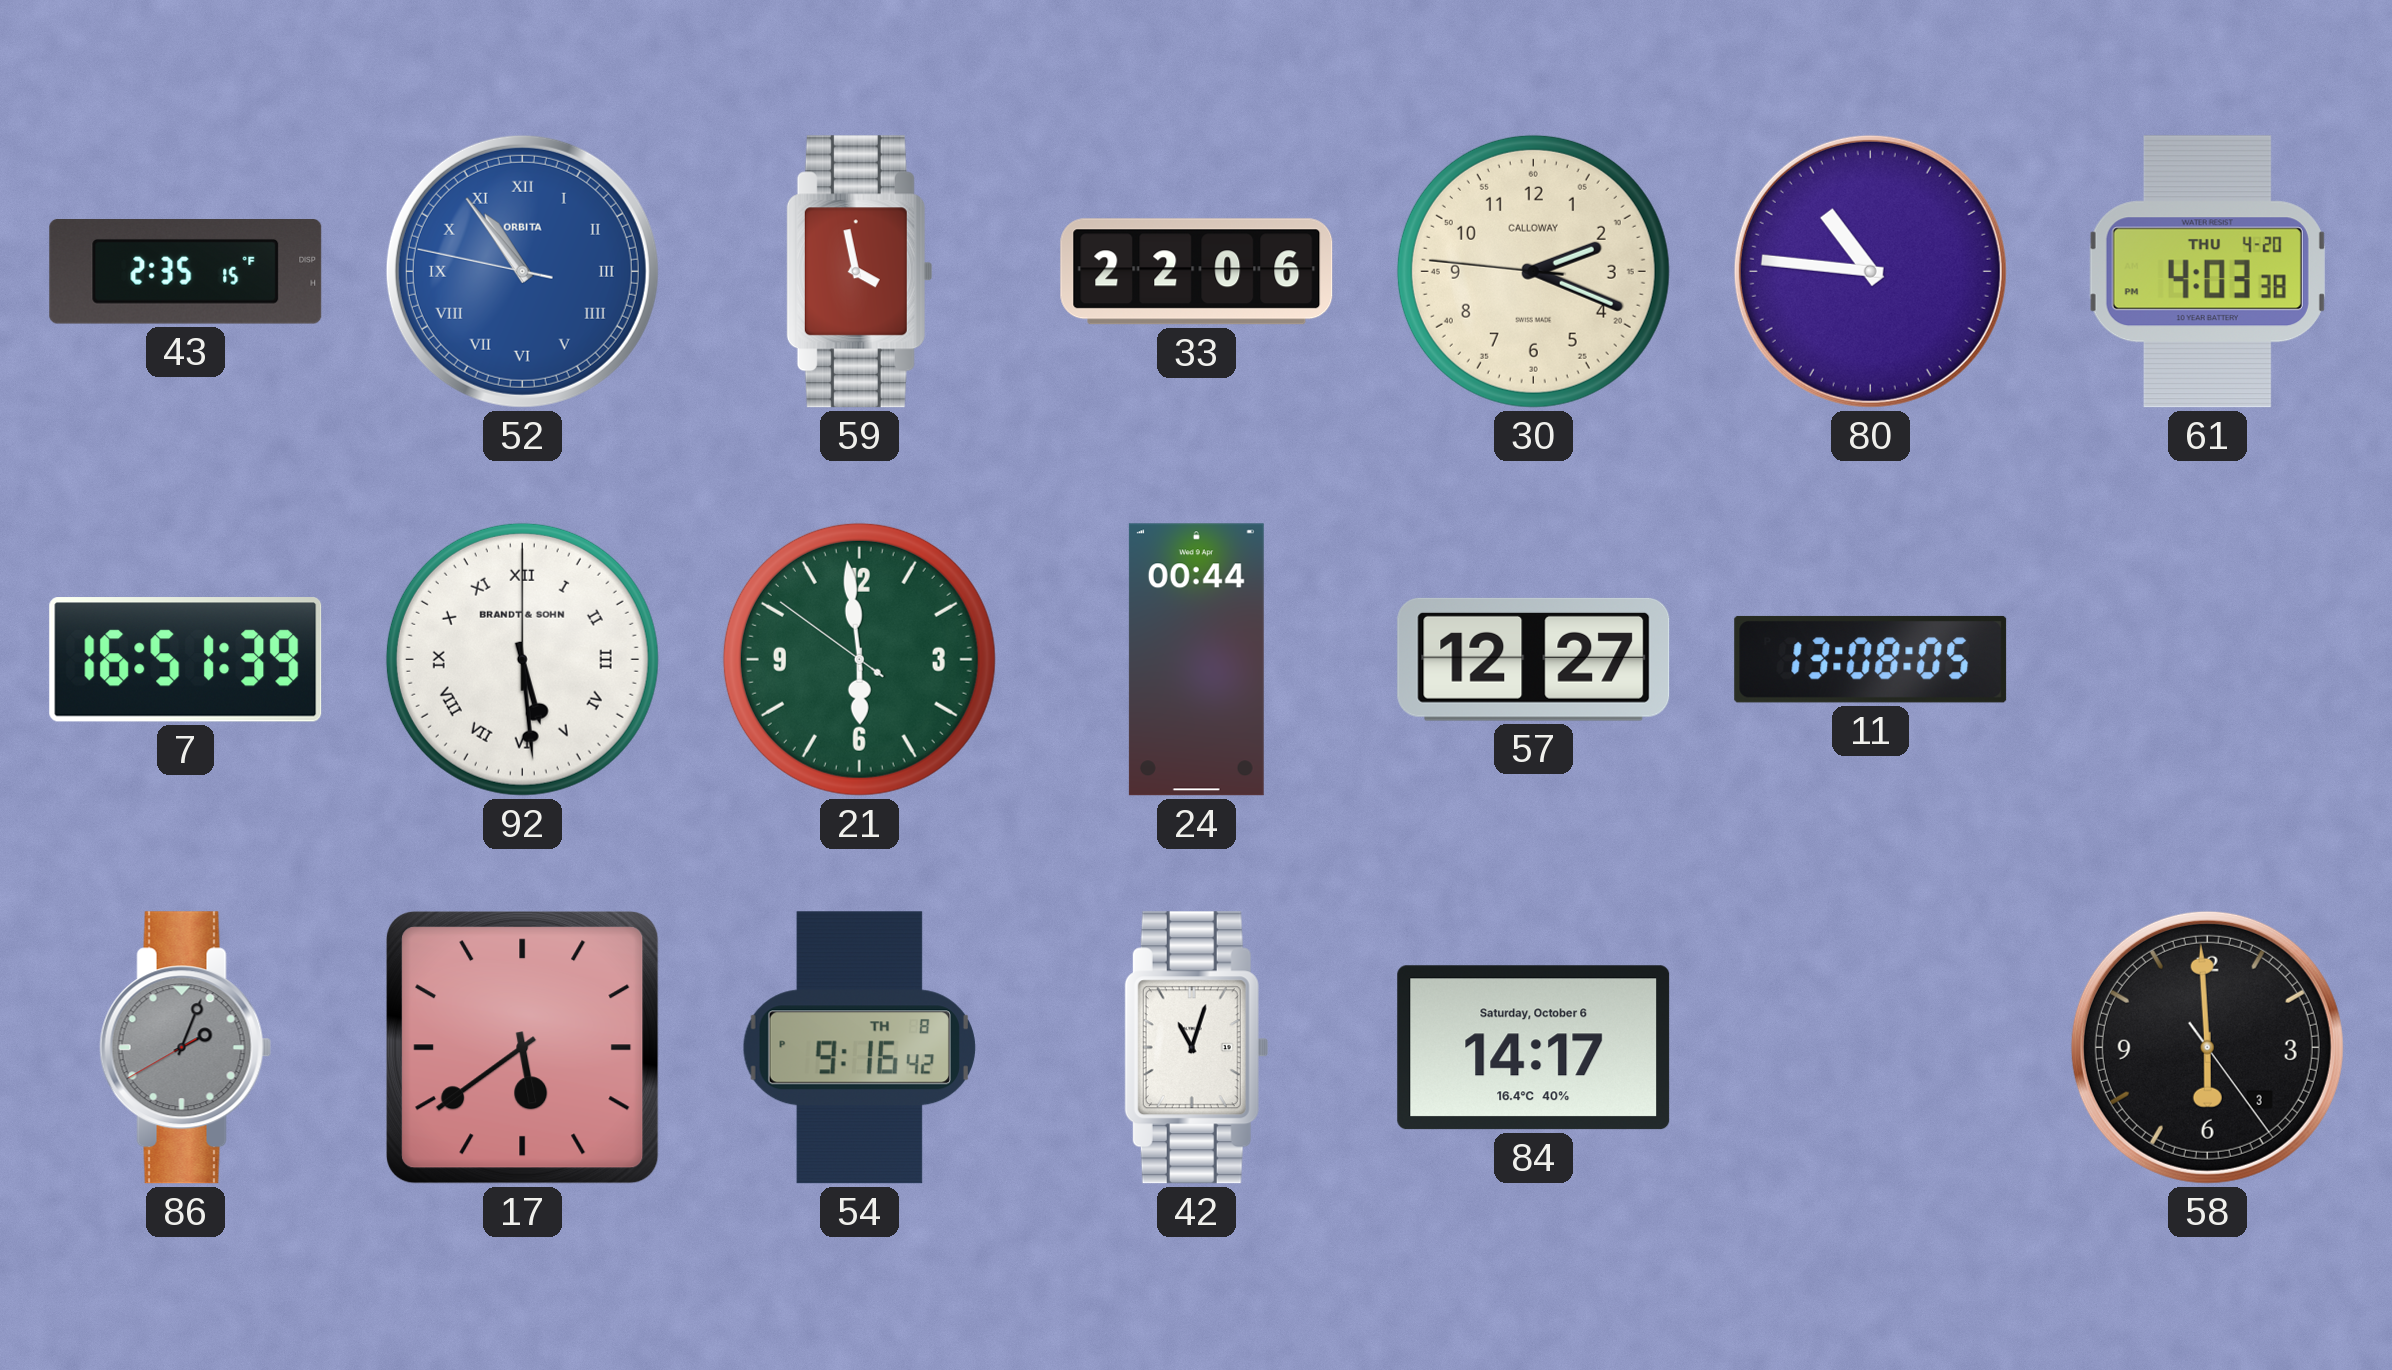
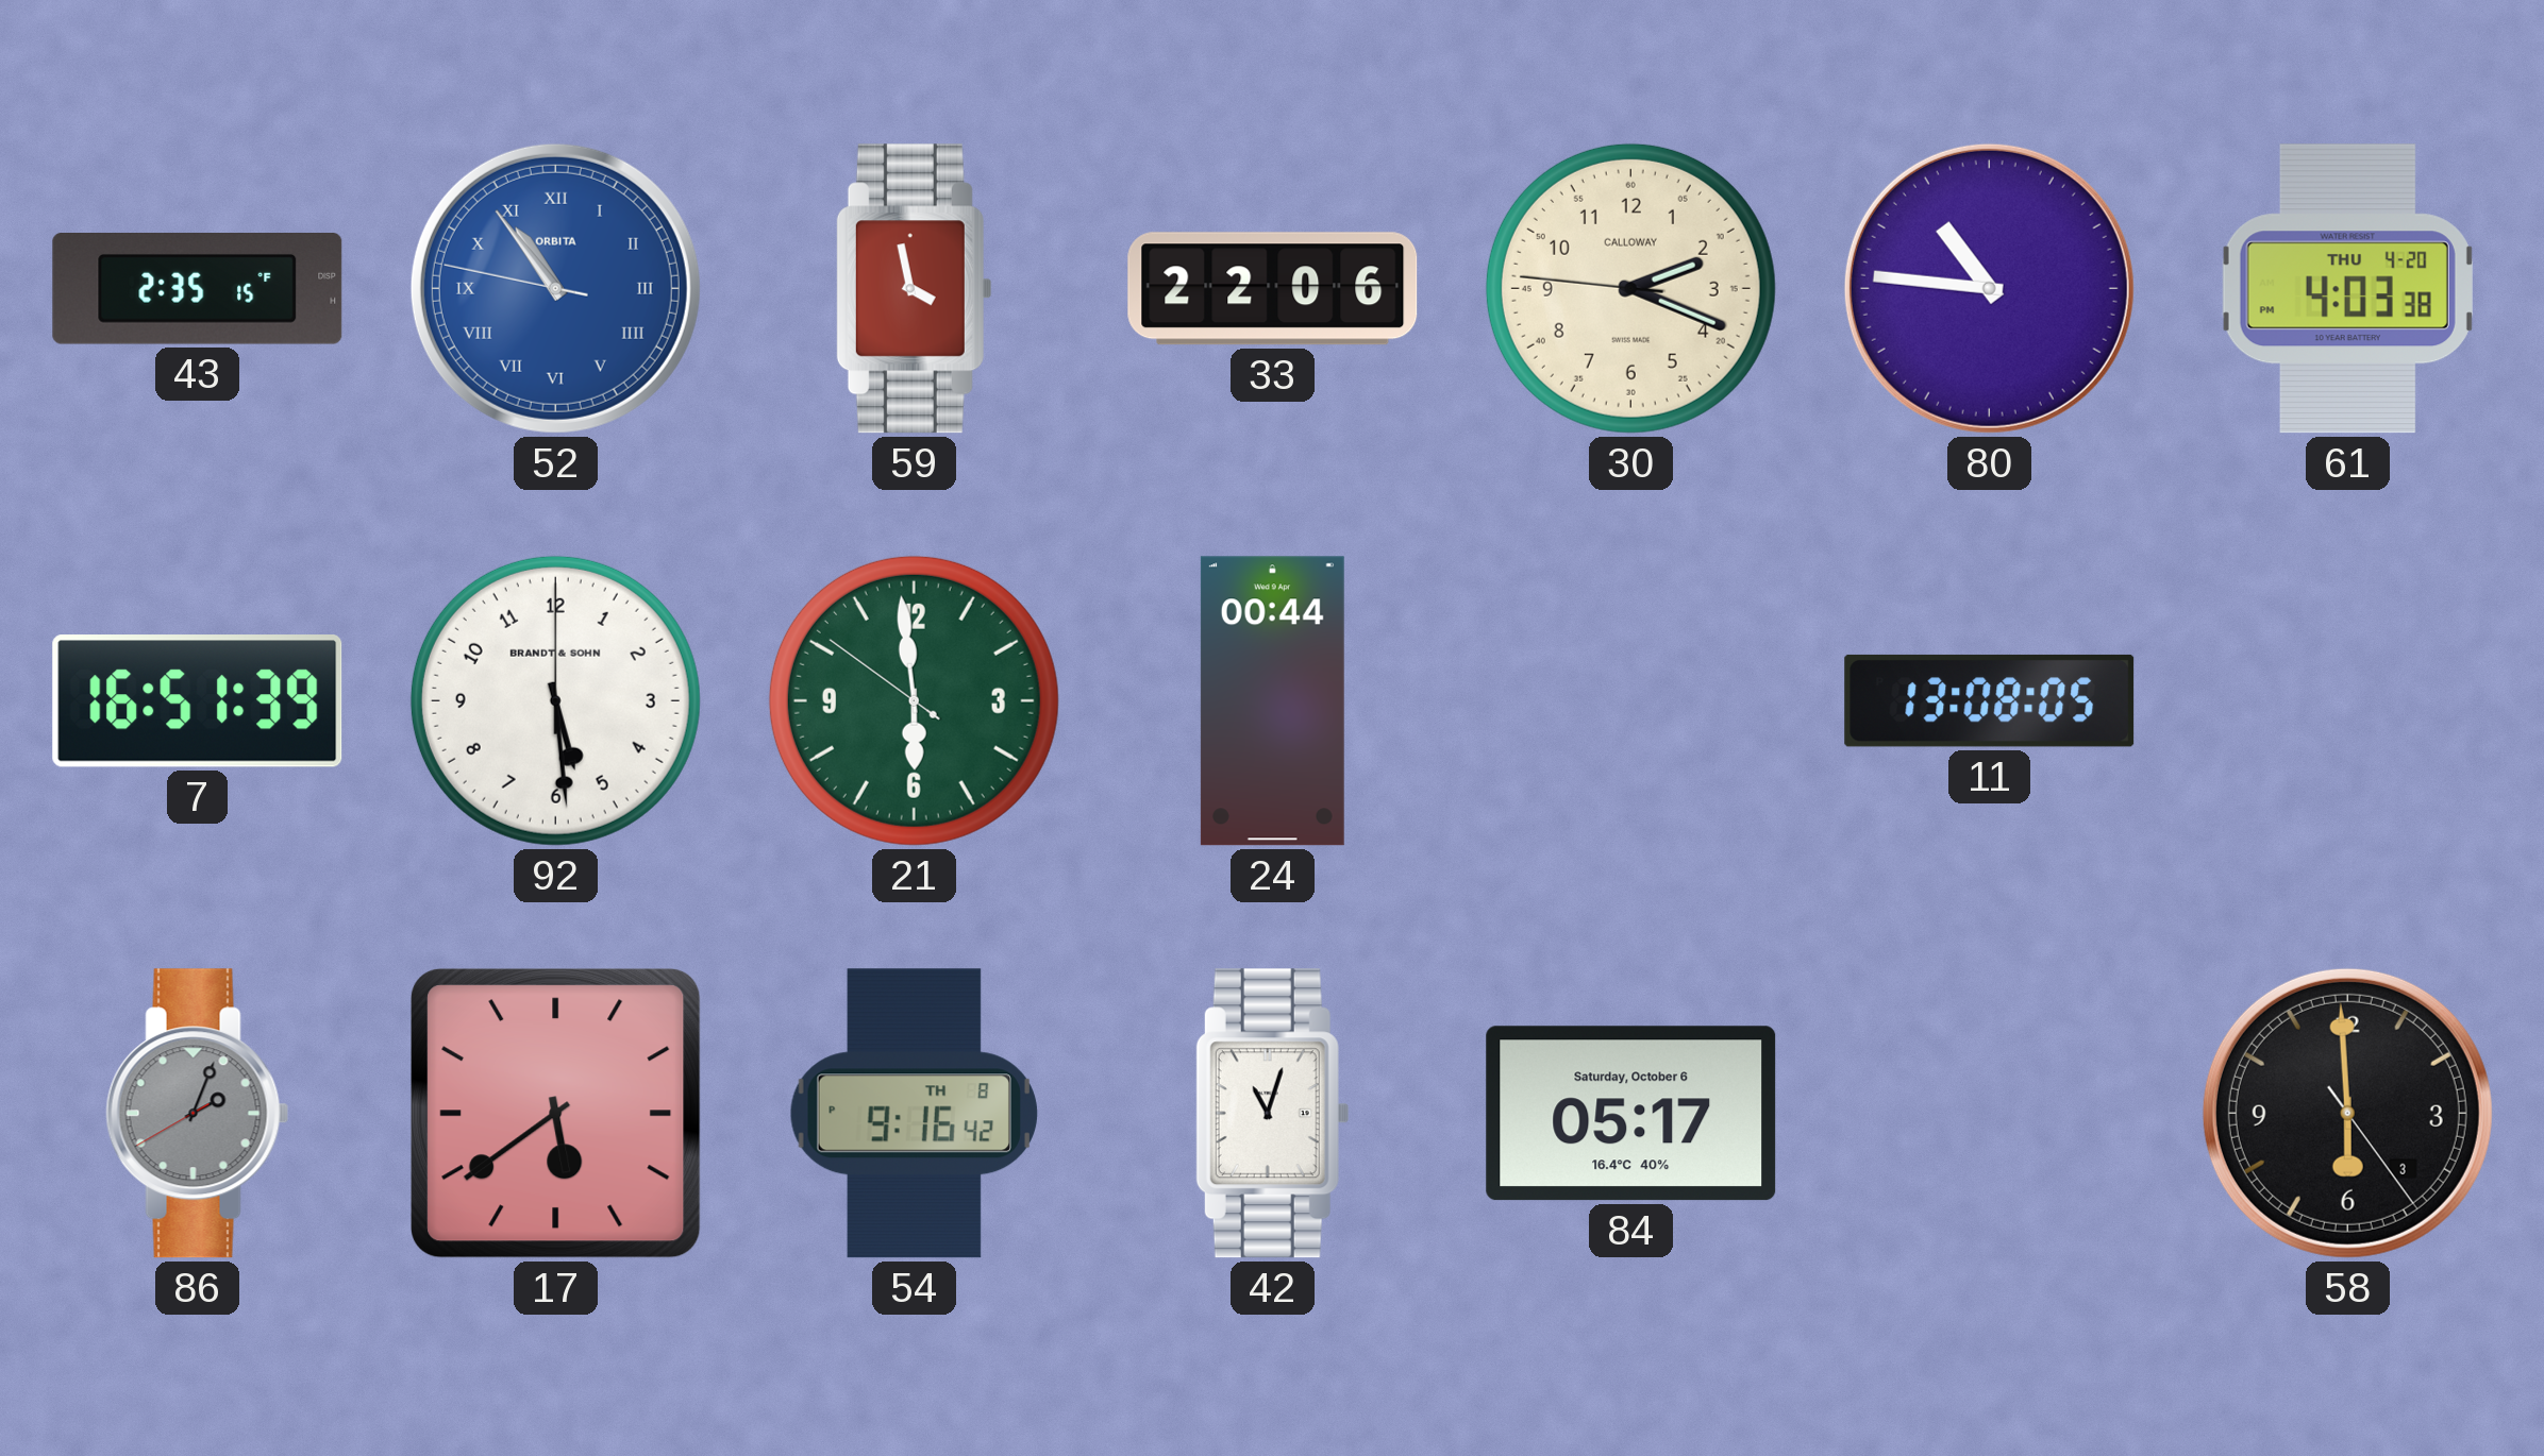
92 numerals: Roman -> Arabic
57: 12:27 -> none
84: 14:17 -> 05:17
